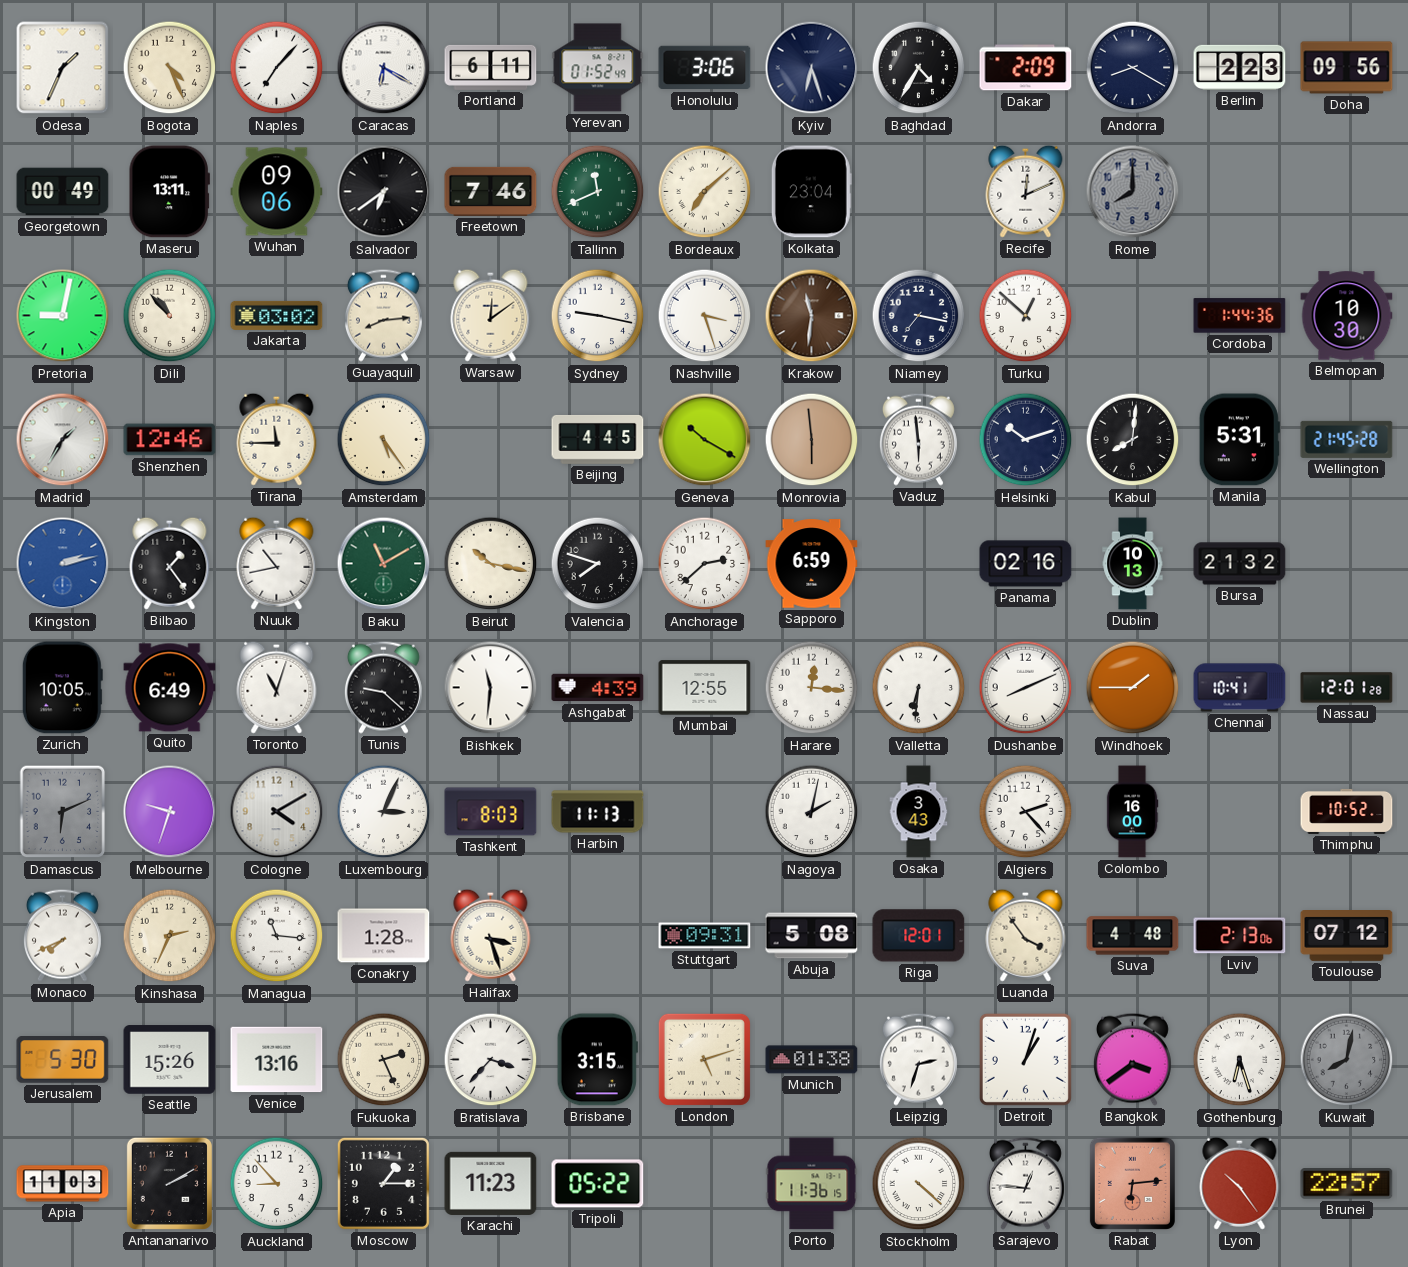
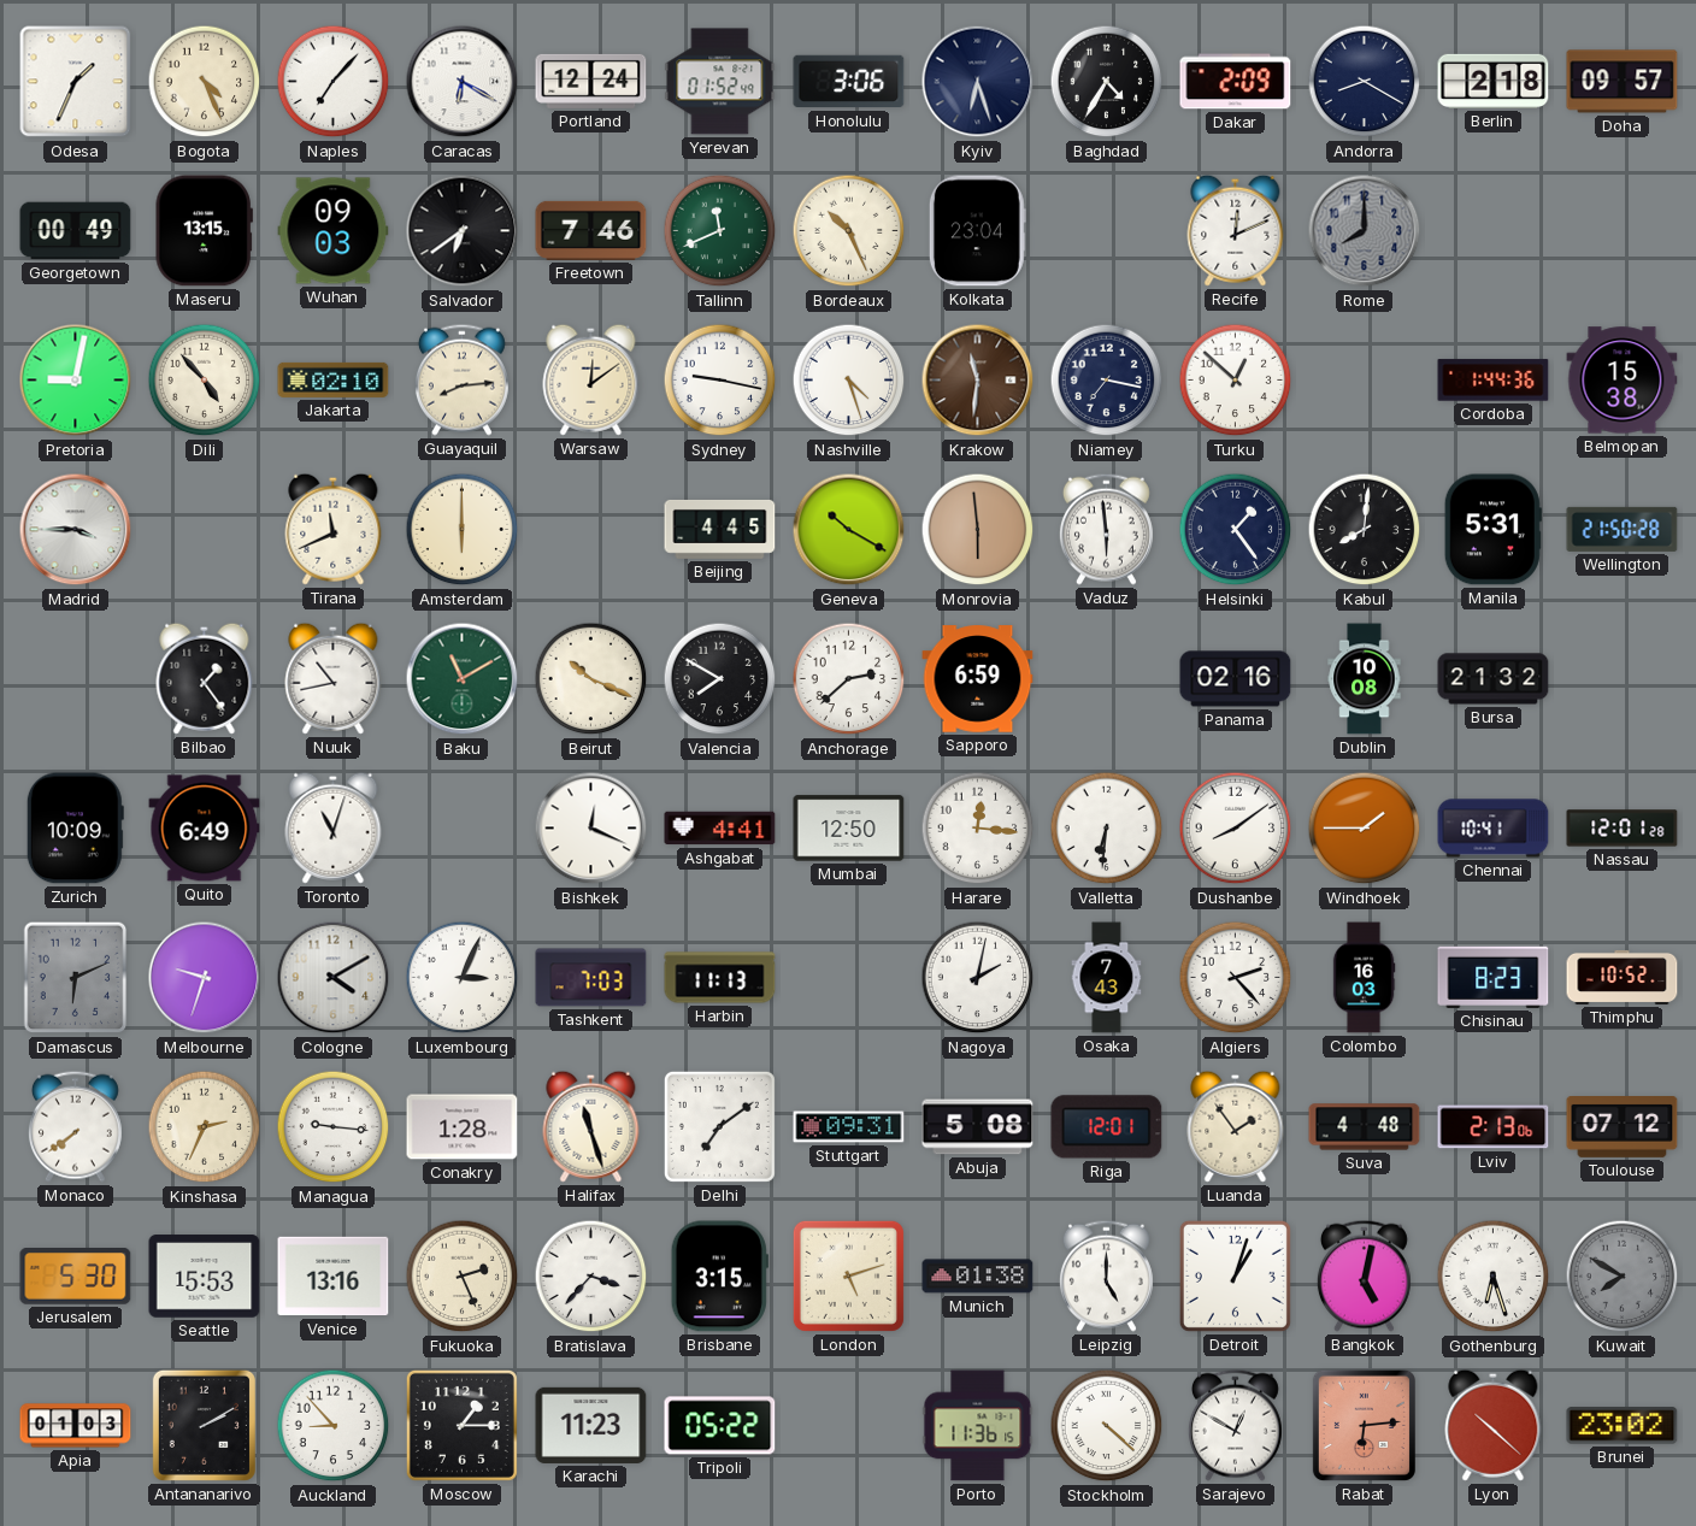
Portland: 6:11 -> 12:24
Berlin: 2:23 -> 2:18
Doha: 09:56 -> 09:57
Maseru: 13:11 -> 13:15
Wuhan: 09:06 -> 09:03
Bordeaux: 7:08 -> 10:26
Dili: 10:53 -> 4:53
Jakarta: 03:02 -> 02:10
Nashville: 3:27 -> 4:27
Belmopan: 10:30 -> 15:38
Madrid: 1:35 -> 3:45
Shenzhen: 12:46 -> none
Tirana: 11:45 -> 11:41
Amsterdam: 5:24 -> 6:00
Helsinki: 10:12 -> 1:24
Wellington: 21:45 -> 21:50
Kingston: 2:13 -> none
Beirut: 10:17 -> 10:19
Valencia: 7:48 -> 7:50
Dublin: 10:13 -> 10:08
Zurich: 10:05 -> 10:09
Tunis: 9:22 -> none
Bishkek: 11:31 -> 12:19
Ashgabat: 4:39 -> 4:41
Mumbai: 12:55 -> 12:50
Dushanbe: 8:11 -> 8:09
Tashkent: 8:03 -> 7:03
Osaka: 3:43 -> 7:43
Colombo: 16:00 -> 16:03
Chisinau: none -> 8:23
Monaco: 7:41 -> 7:39
Managua: 11:16 -> 9:16
Halifax: 3:27 -> 11:27
Delhi: none -> 7:09
Luanda: 3:54 -> 1:54
Seattle: 15:26 -> 15:53
Leipzig: 2:33 -> 5:00
Bangkok: 3:39 -> 5:02
Kuwait: 8:02 -> 7:50
Apia: 11:03 -> 01:03
Sarajevo: 12:46 -> 12:50
Lyon: 10:24 -> 10:22
Brunei: 22:57 -> 23:02
